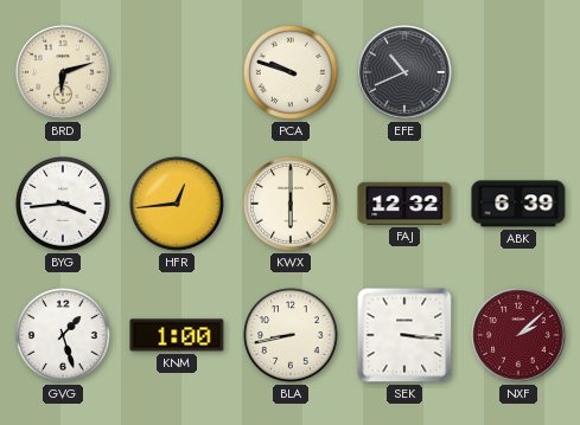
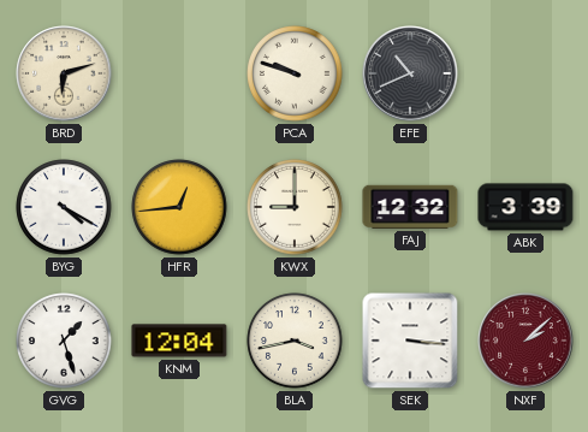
BYG: 3:44 -> 4:20
KWX: 6:00 -> 9:00
ABK: 6:39 -> 3:39
KNM: 1:00 -> 12:04
BLA: 8:43 -> 3:43
